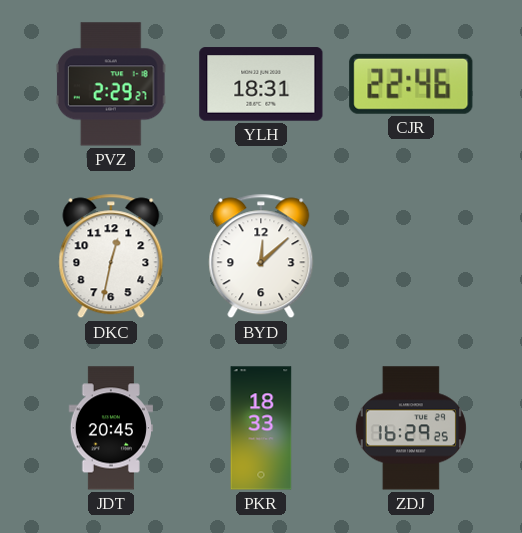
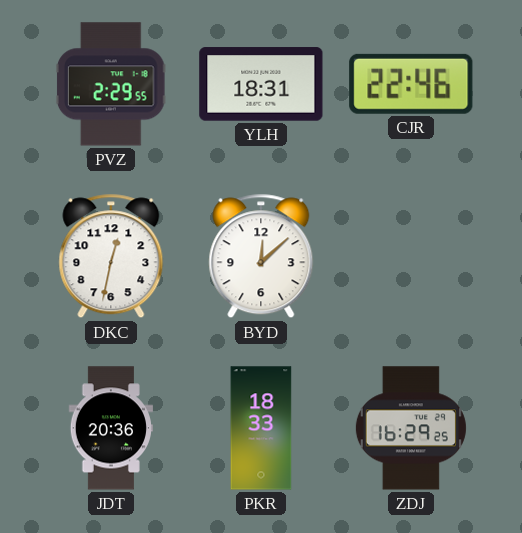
PVZ: 2:29:27 -> 2:29:55
JDT: 20:45 -> 20:36
